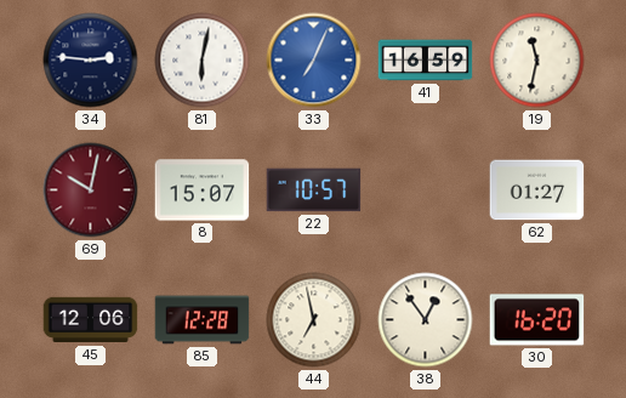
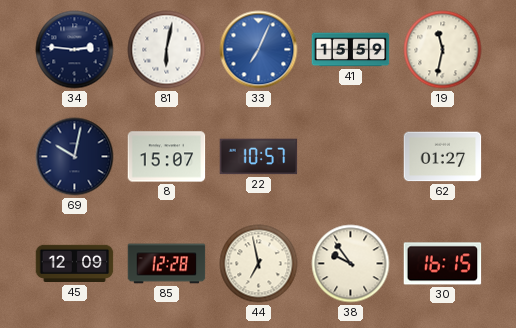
41: 16:59 -> 15:59
69 dial: burgundy -> navy
45: 12:06 -> 12:09
38: 12:54 -> 9:54
30: 16:20 -> 16:15
